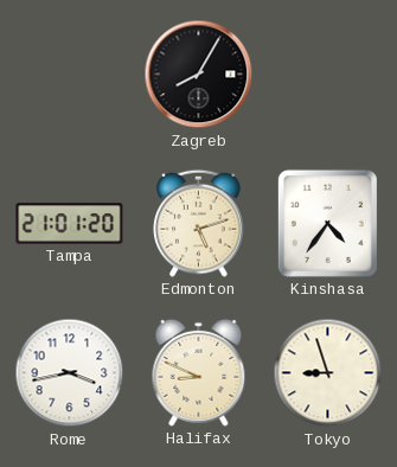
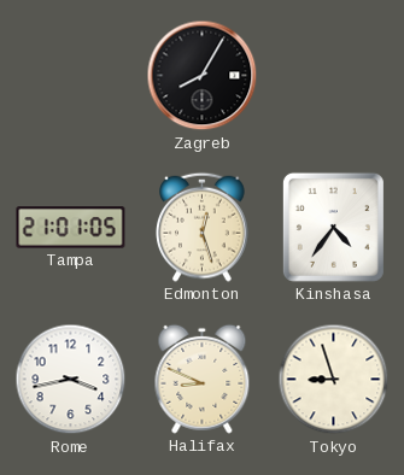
Tampa: 21:01:20 -> 21:01:05
Edmonton: 5:12 -> 12:27
